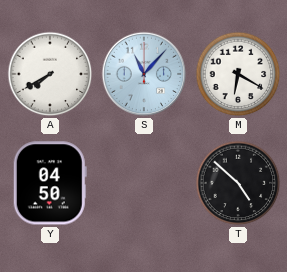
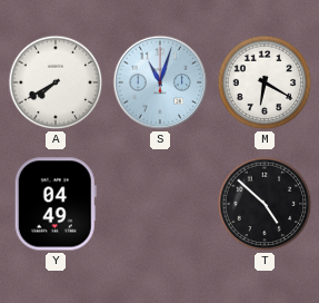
S: 11:07 -> 11:03
Y: 04:50 -> 04:49
